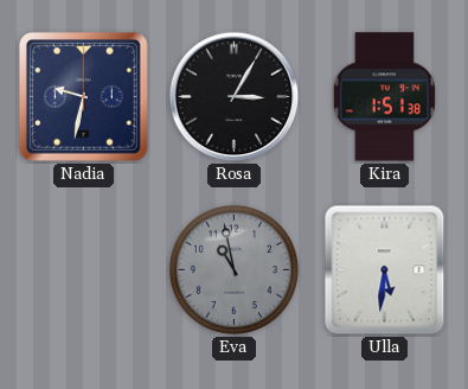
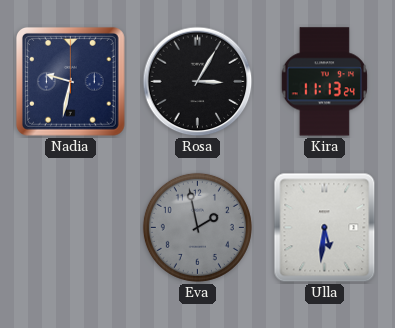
Kira: 1:51 -> 11:13
Eva: 10:58 -> 1:58
